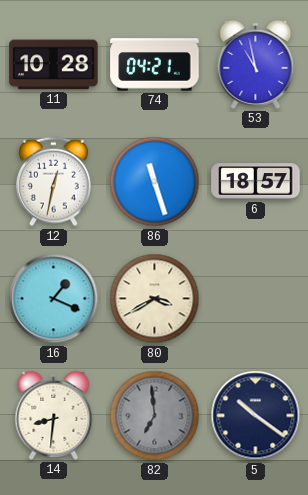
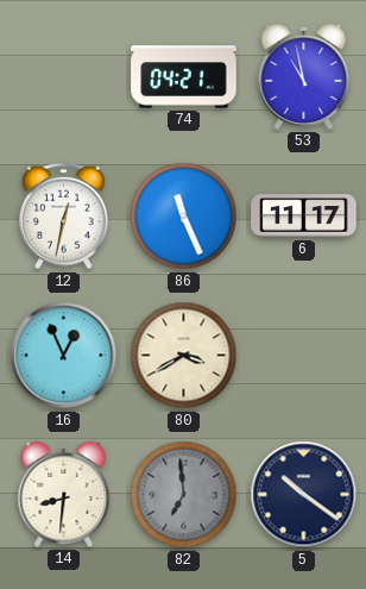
11: 10:28 -> none
86: 11:27 -> 11:26
6: 18:57 -> 11:17
16: 1:19 -> 12:56
